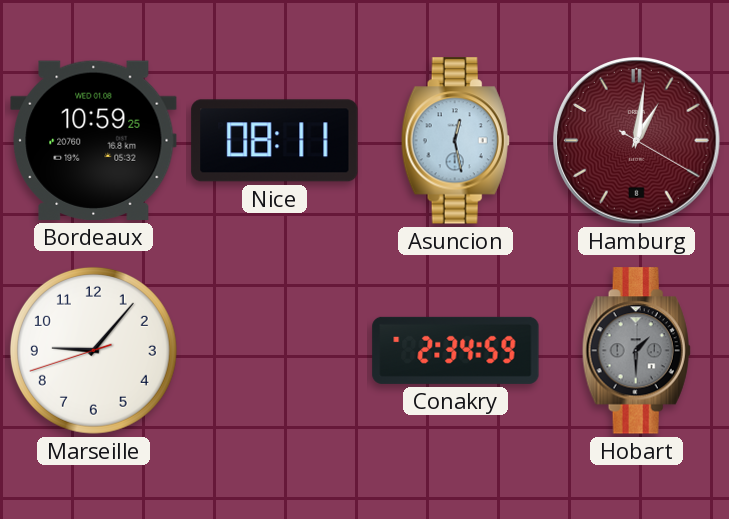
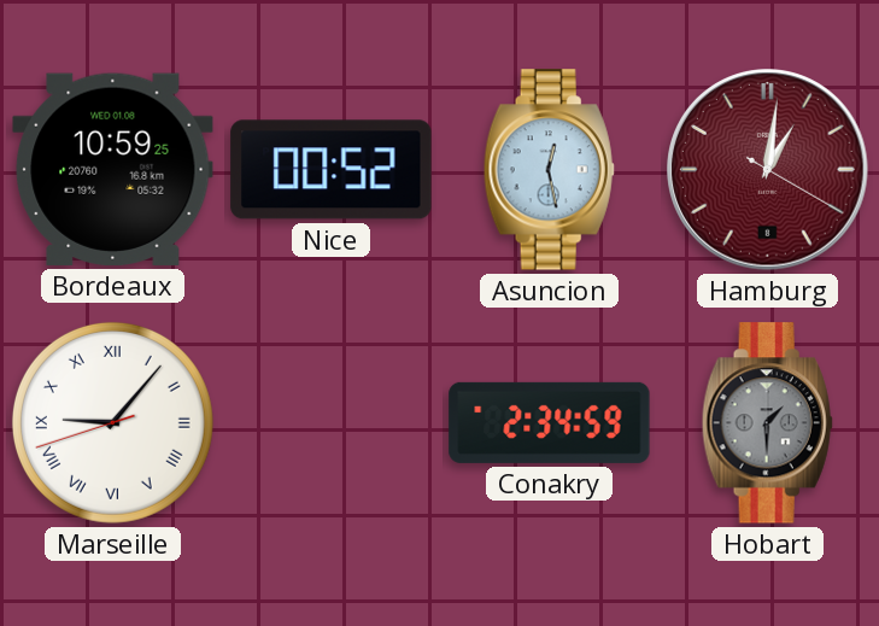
Nice: 08:11 -> 00:52
Marseille numerals: Arabic -> Roman
